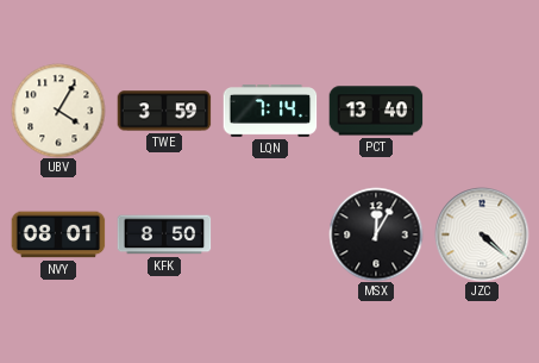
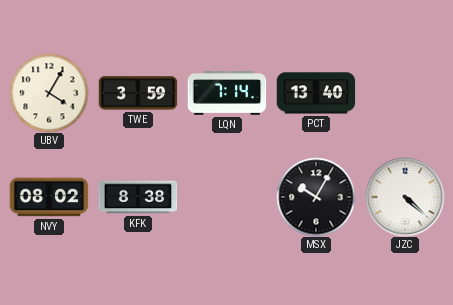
NVY: 08:01 -> 08:02
KFK: 8:50 -> 8:38
MSX: 12:05 -> 10:05
